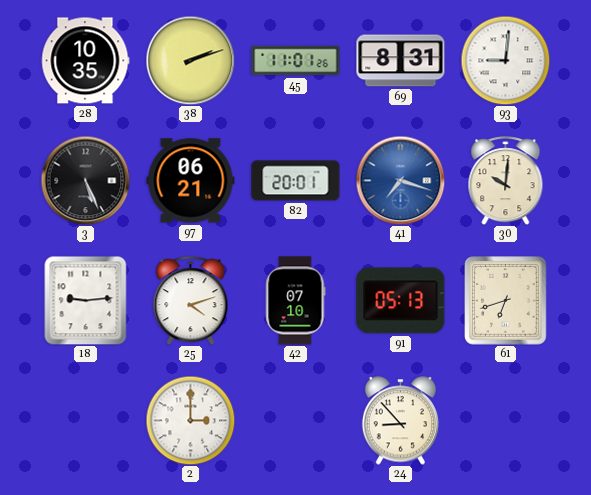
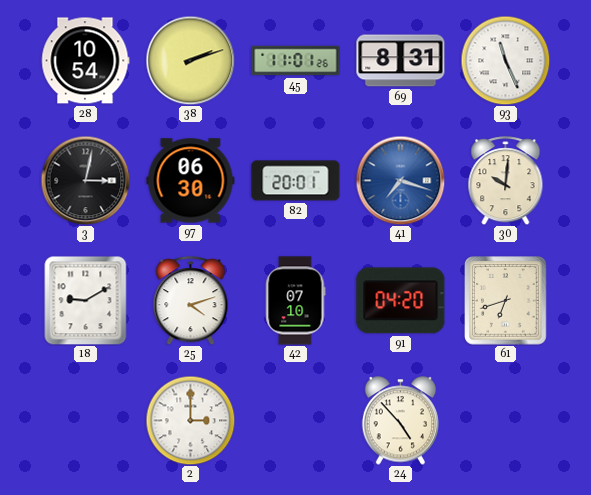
28: 10:35 -> 10:54
93: 9:01 -> 11:26
3: 5:26 -> 3:02
97: 06:21 -> 06:30
18: 9:14 -> 9:10
91: 05:13 -> 04:20
24: 8:53 -> 4:53
